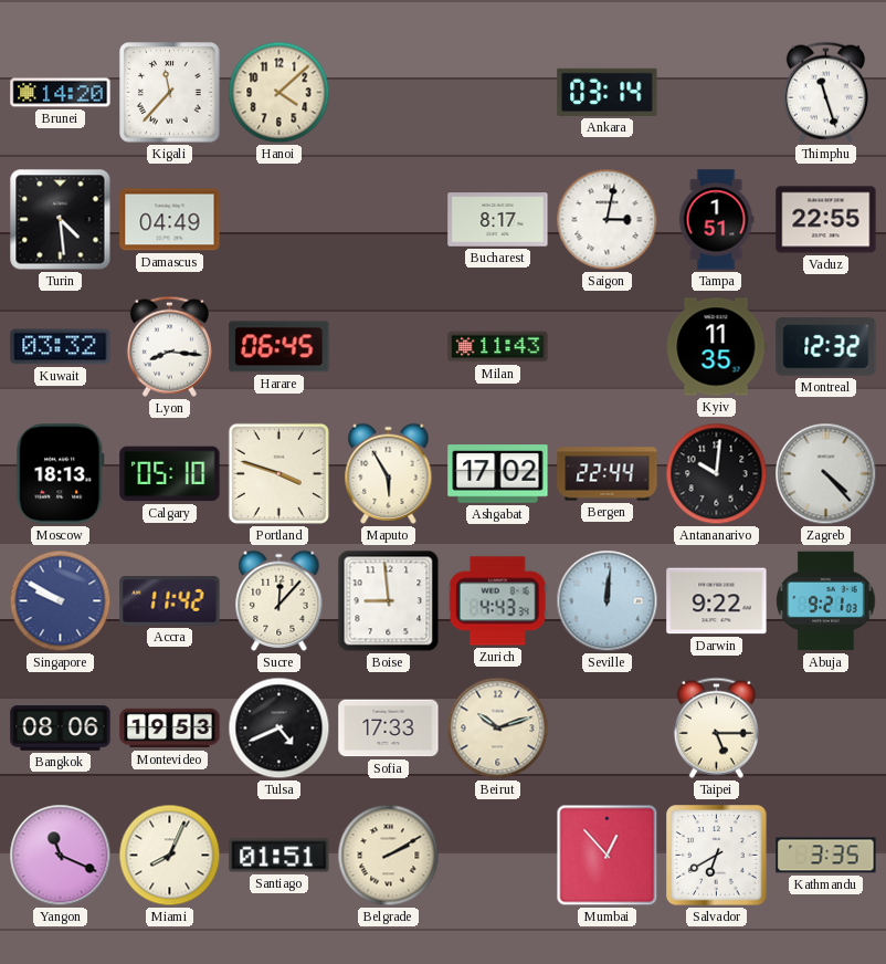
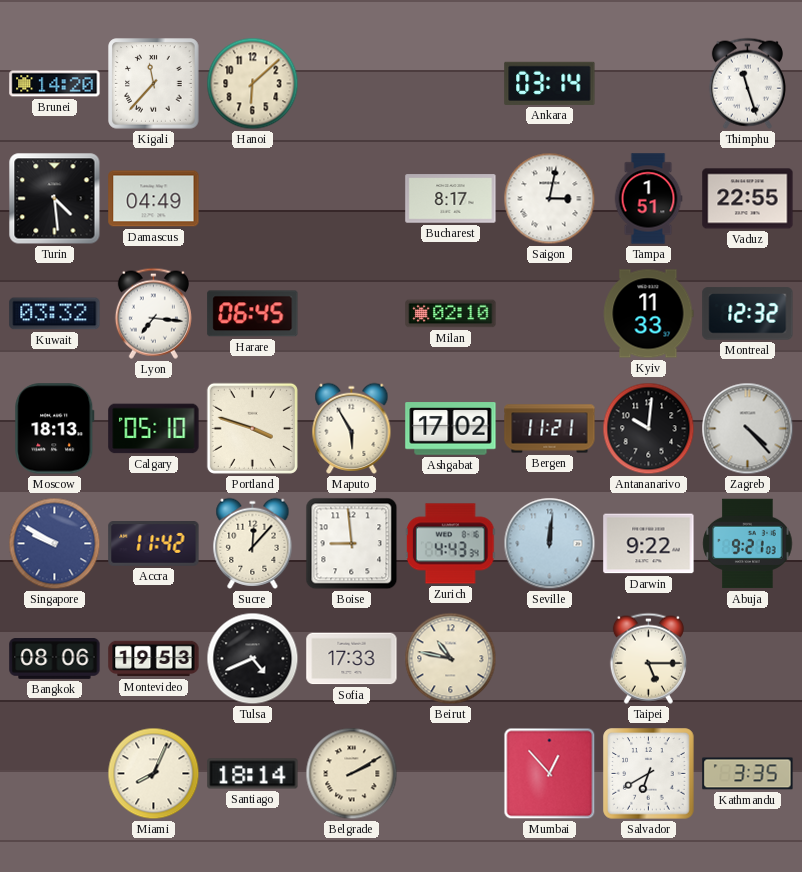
Hanoi: 4:08 -> 6:08
Lyon: 8:16 -> 7:16
Milan: 11:43 -> 02:10
Kyiv: 11:35 -> 11:33
Bergen: 22:44 -> 11:21
Beirut: 10:12 -> 10:47
Yangon: 11:19 -> none
Santiago: 01:51 -> 18:14
